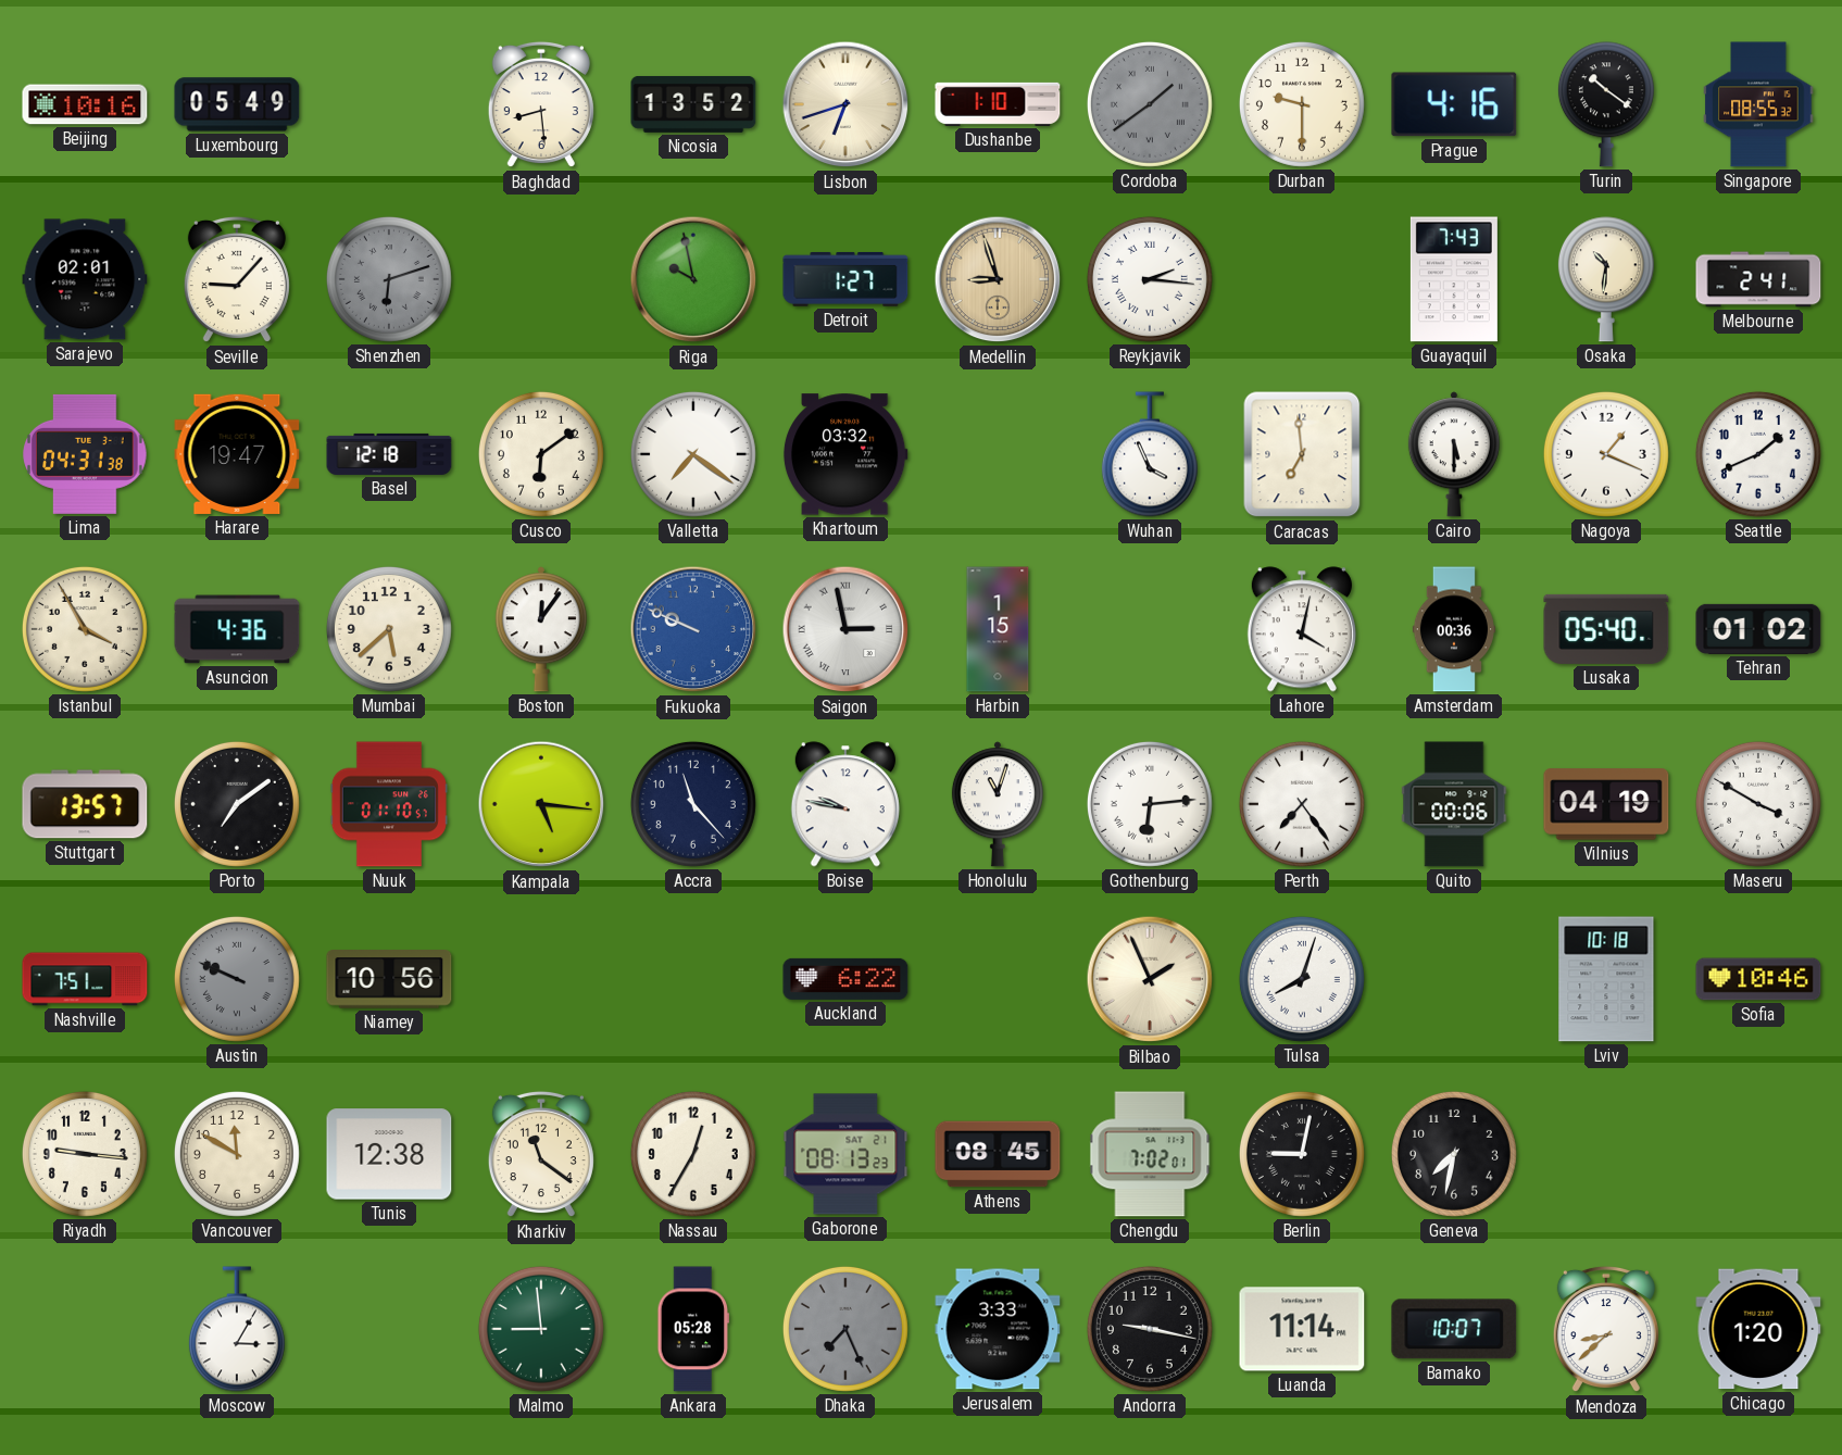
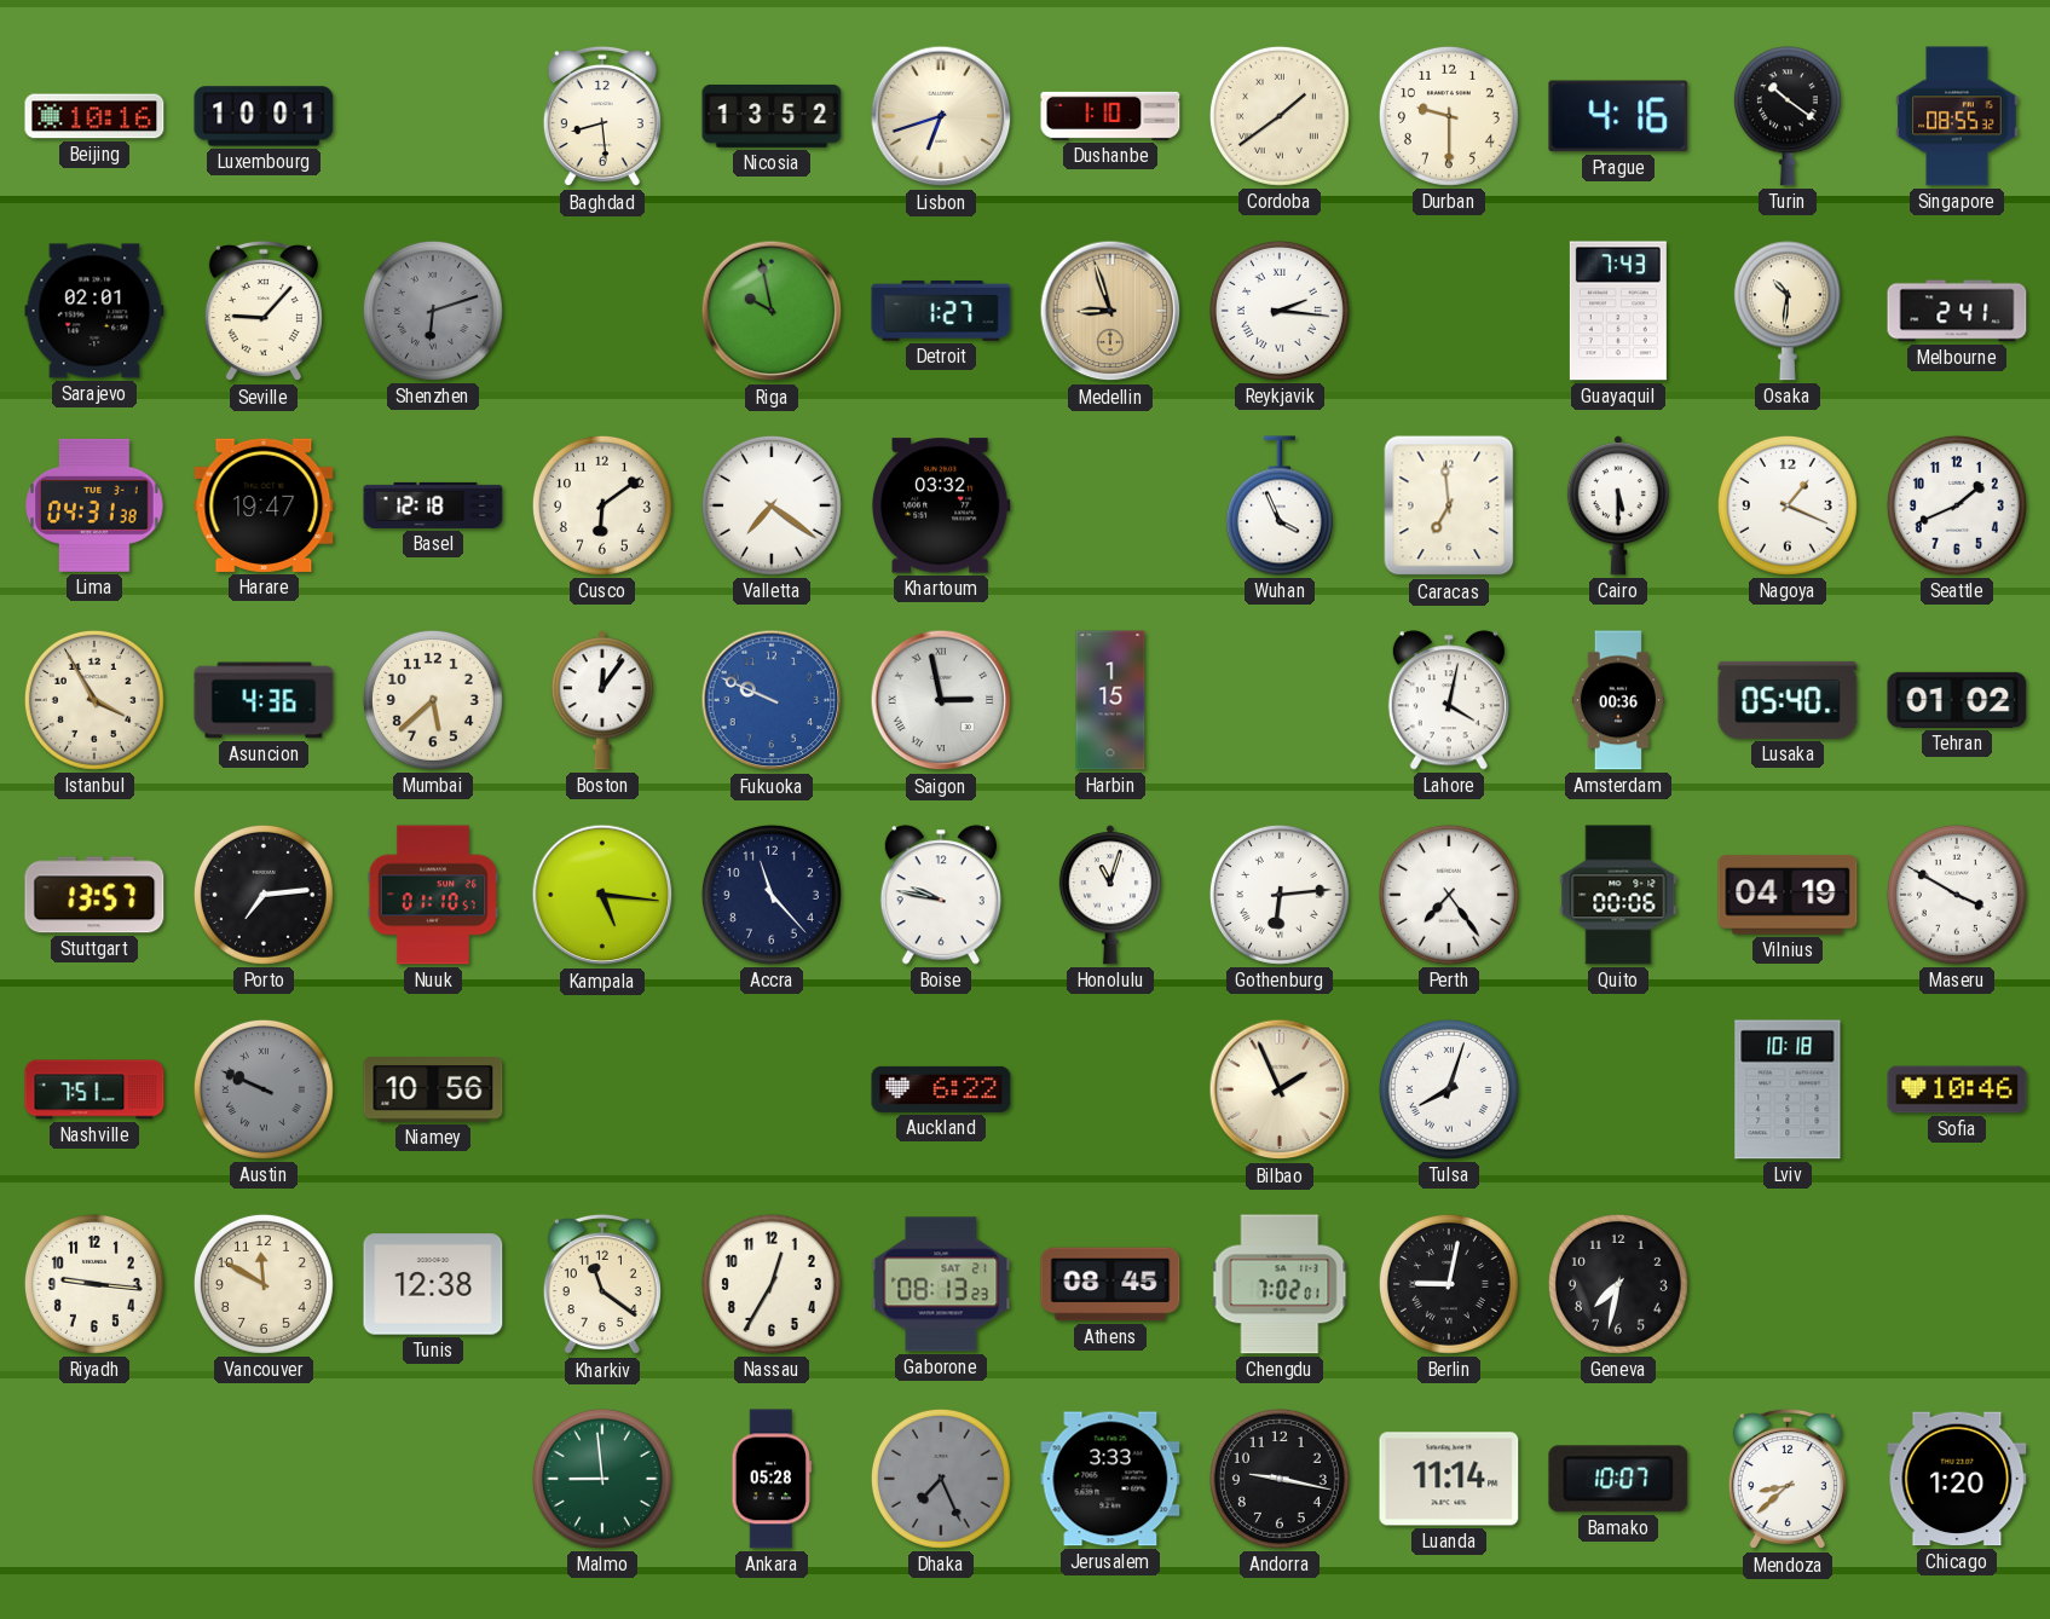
Luxembourg: 05:49 -> 10:01
Cordoba dial: grey -> cream
Porto: 7:09 -> 7:14
Moscow: 3:05 -> none
